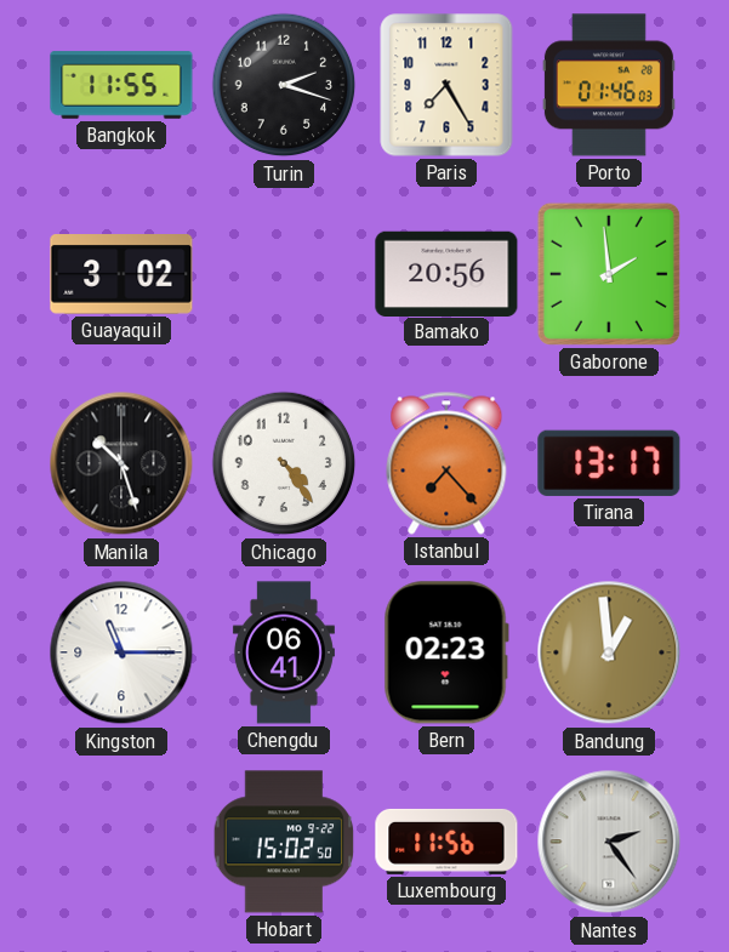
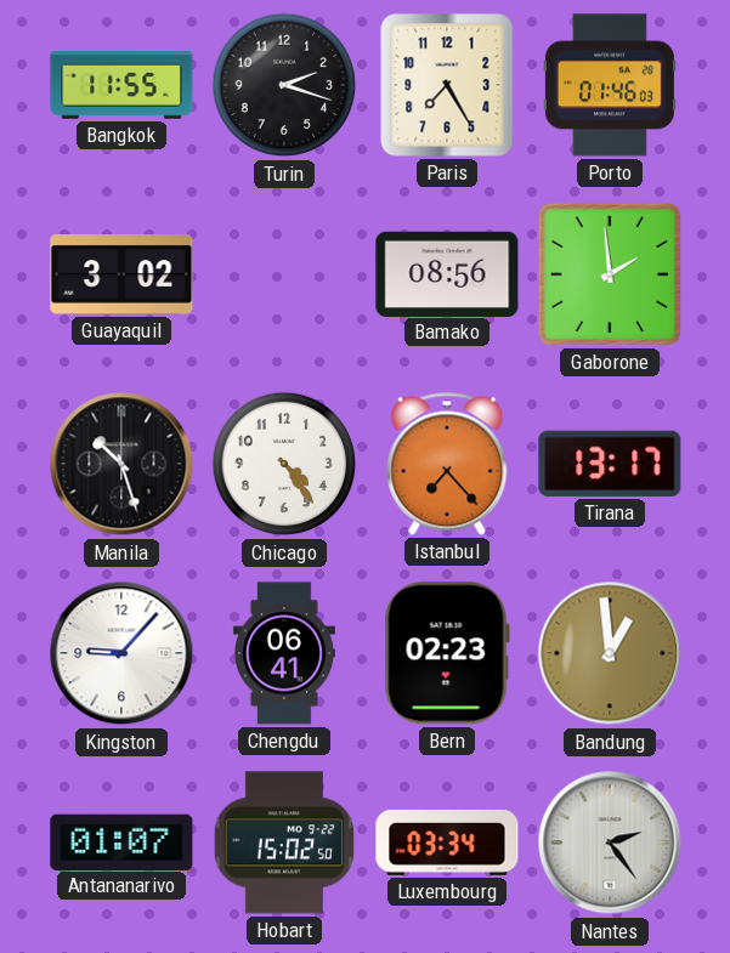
Bamako: 20:56 -> 08:56
Kingston: 11:15 -> 9:07
Antananarivo: none -> 01:07
Luxembourg: 11:56 -> 03:34
